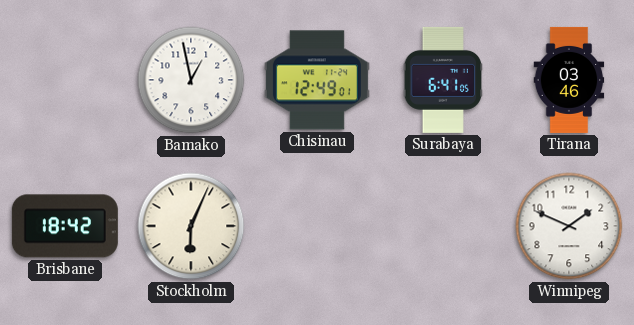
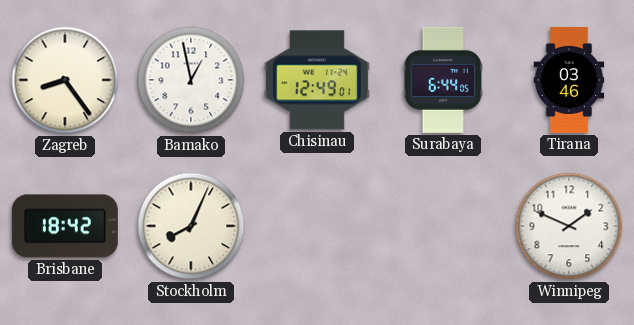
Zagreb: none -> 8:24
Surabaya: 6:41 -> 6:44
Stockholm: 6:04 -> 8:04
